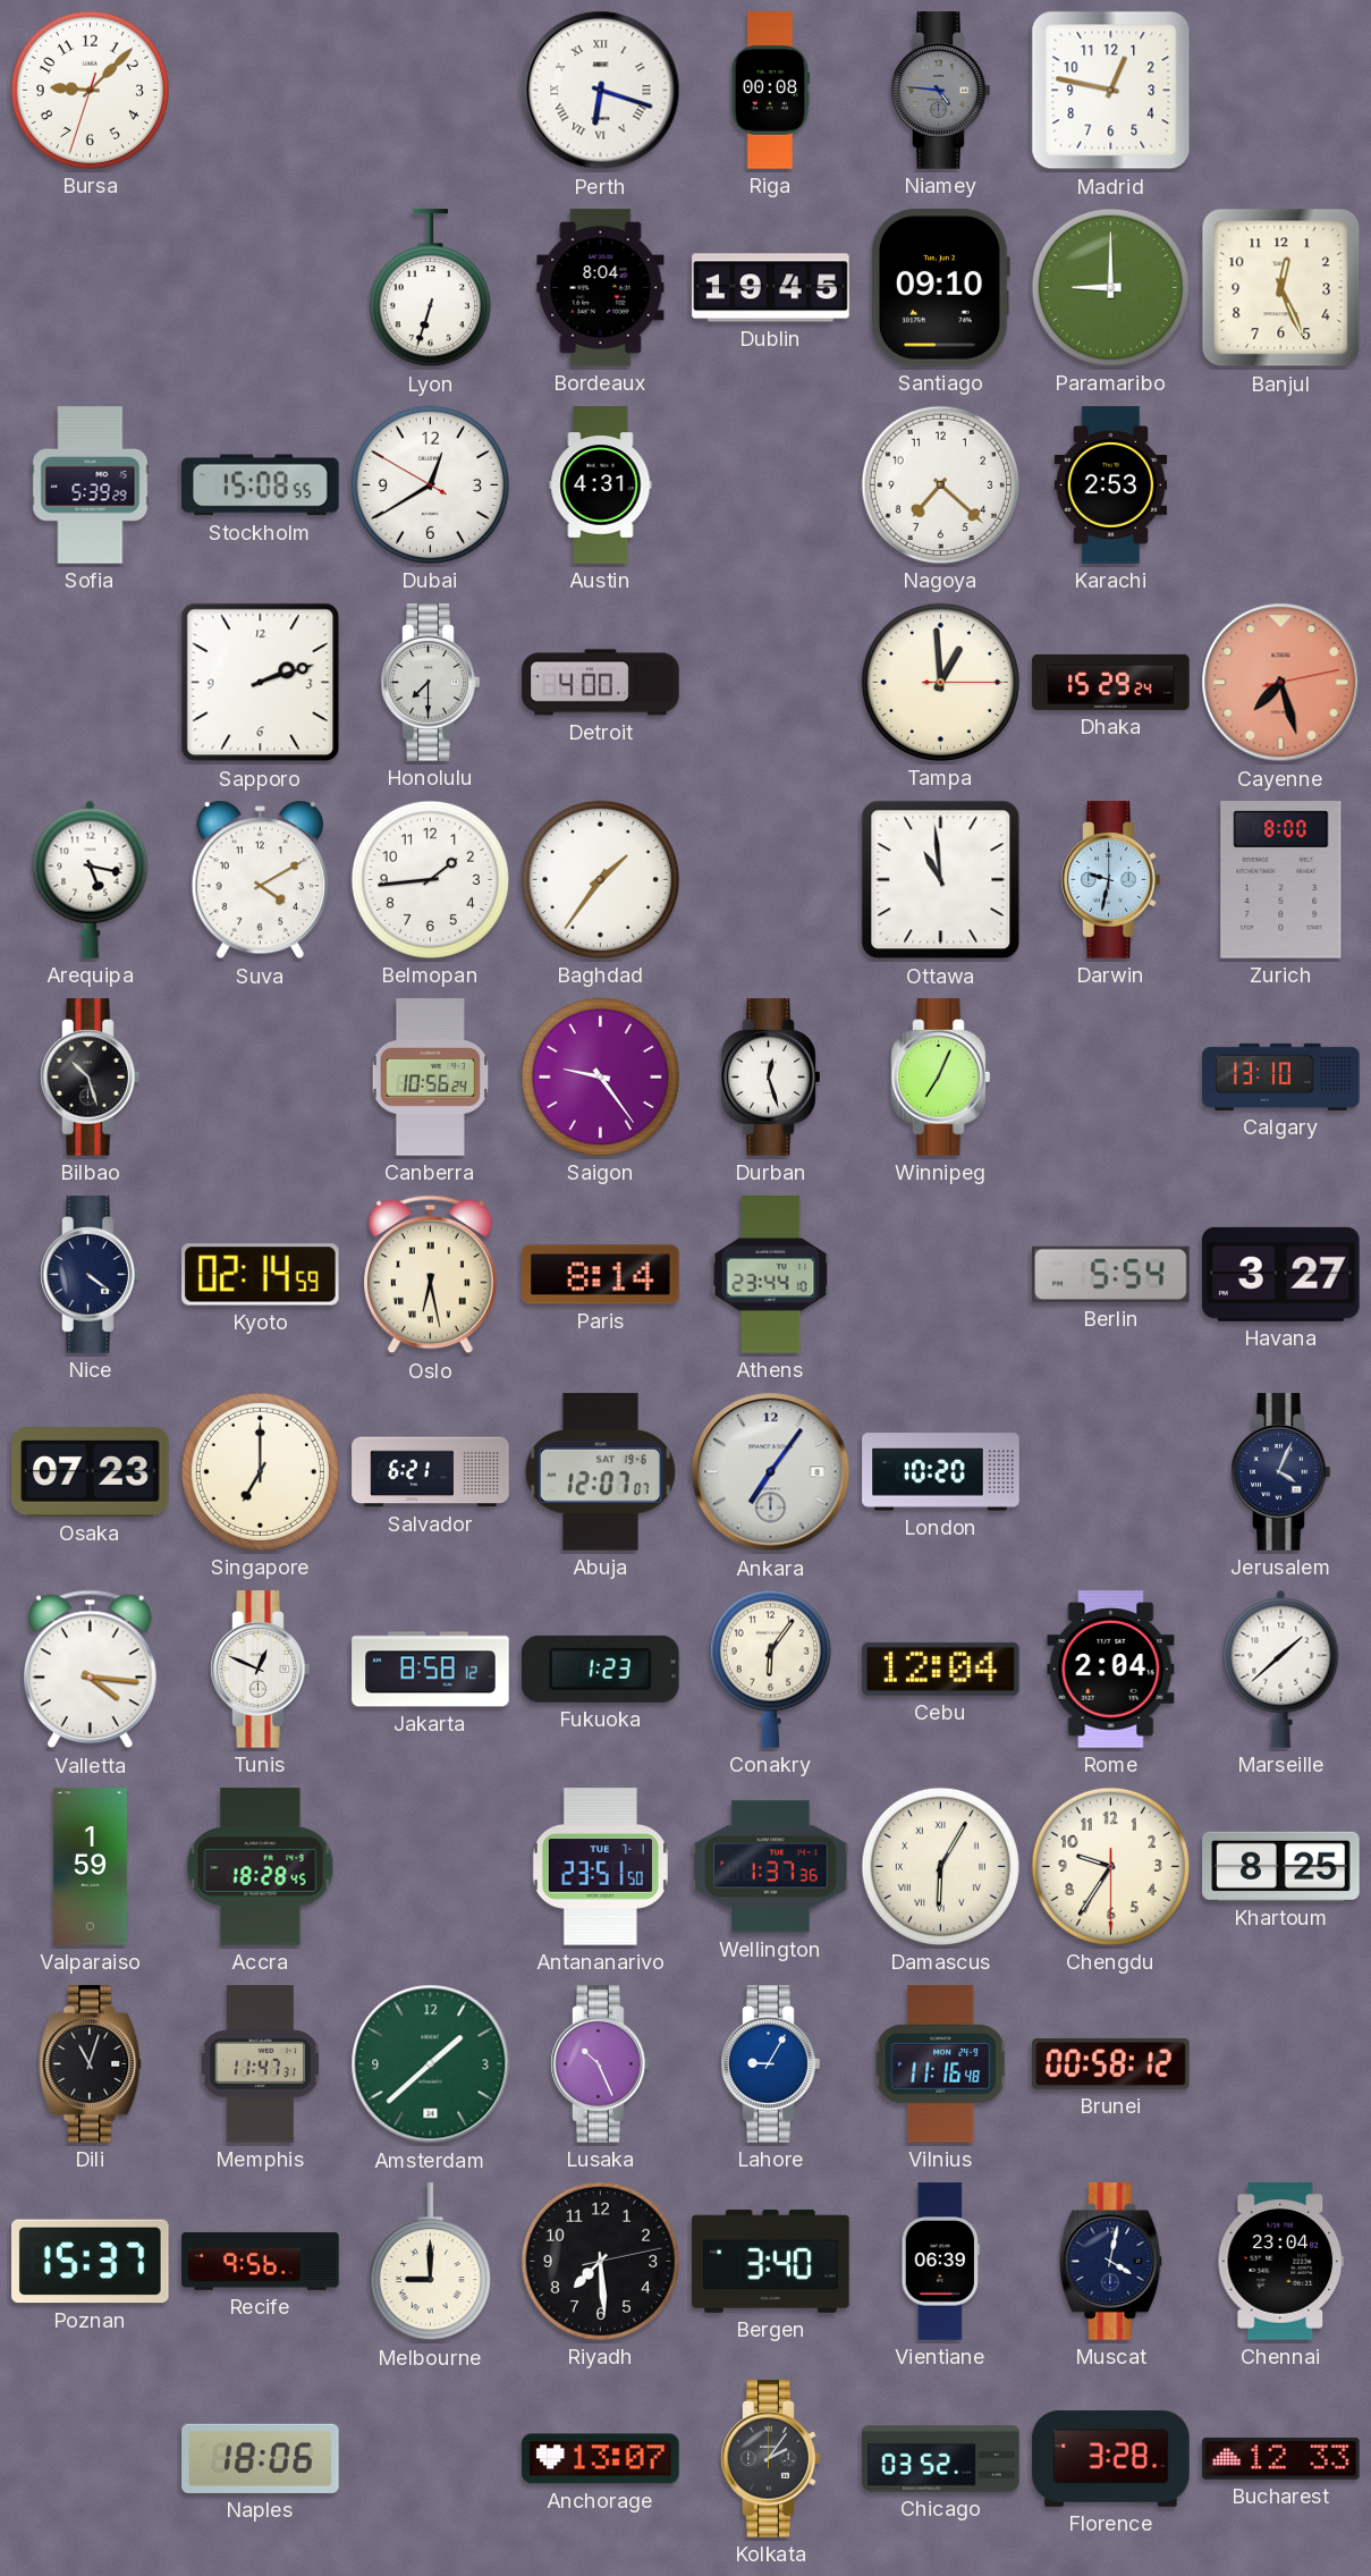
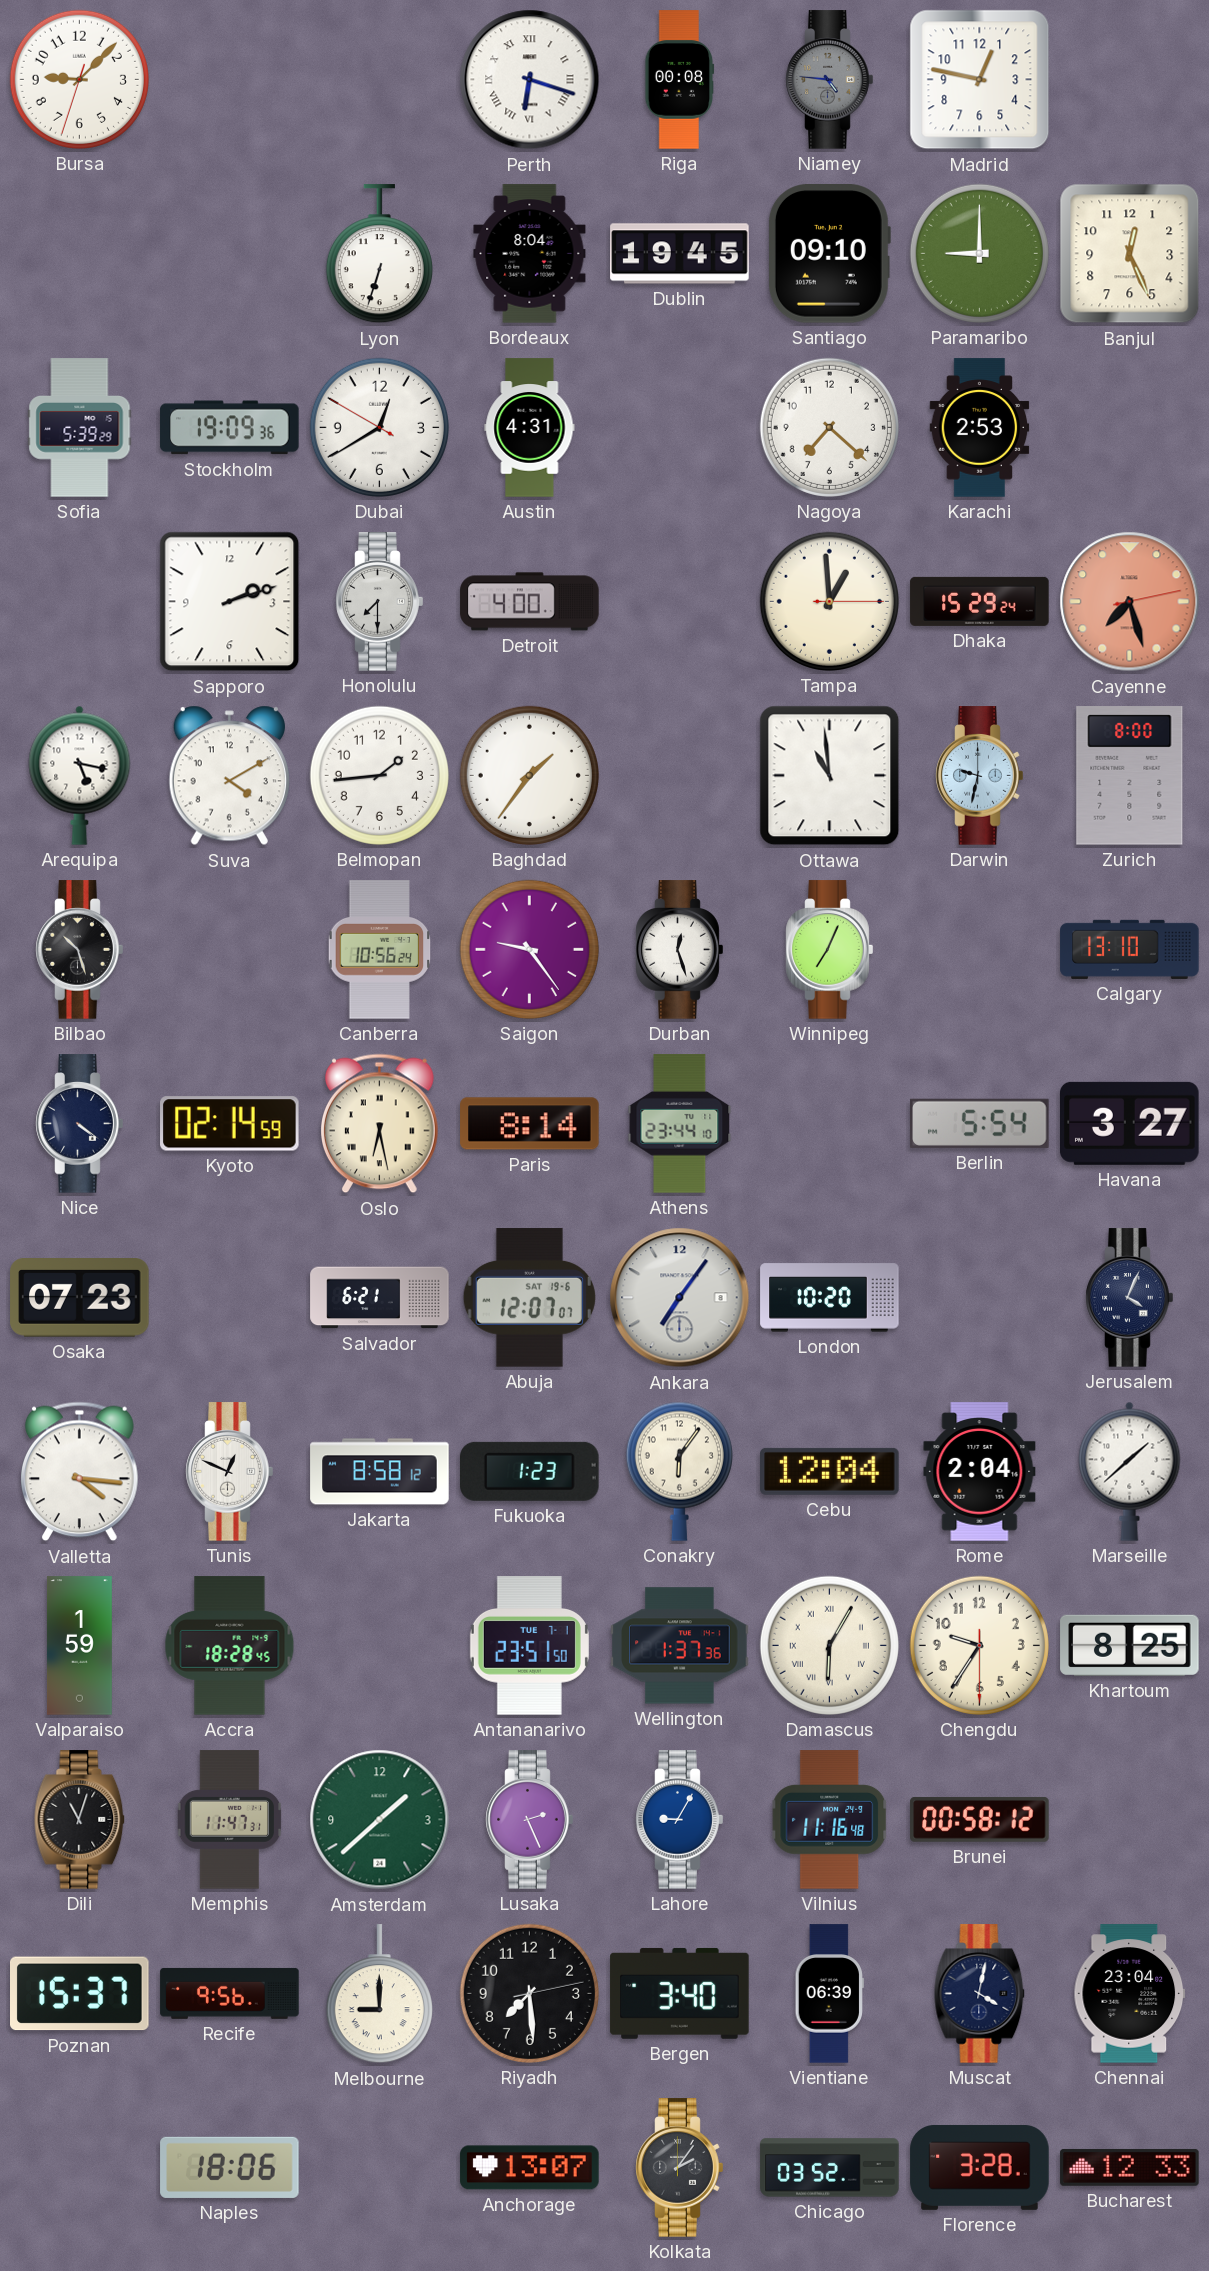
Stockholm: 15:08 -> 19:09
Singapore: 7:00 -> none
Lusaka: 10:26 -> 2:26
